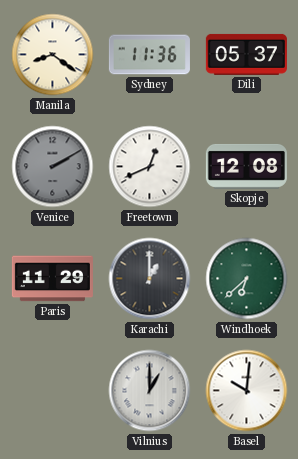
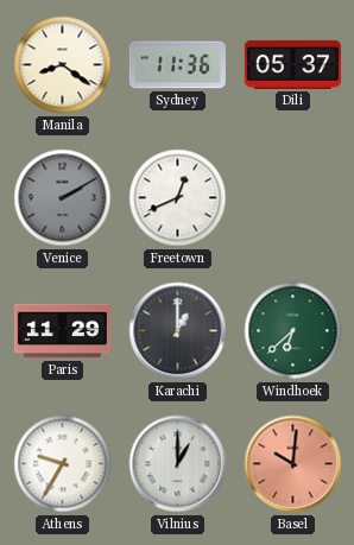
Skopje: 12:08 -> none
Athens: none -> 9:35
Basel dial: white -> salmon
